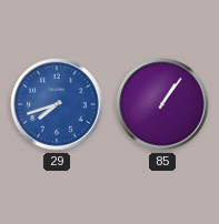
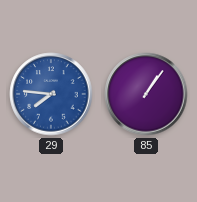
29: 7:42 -> 7:46
